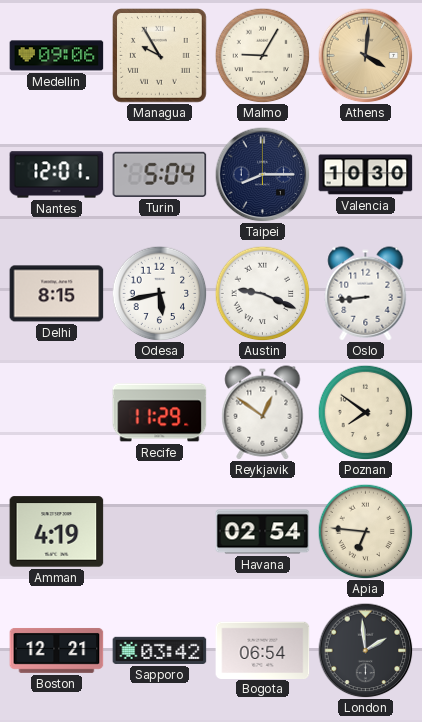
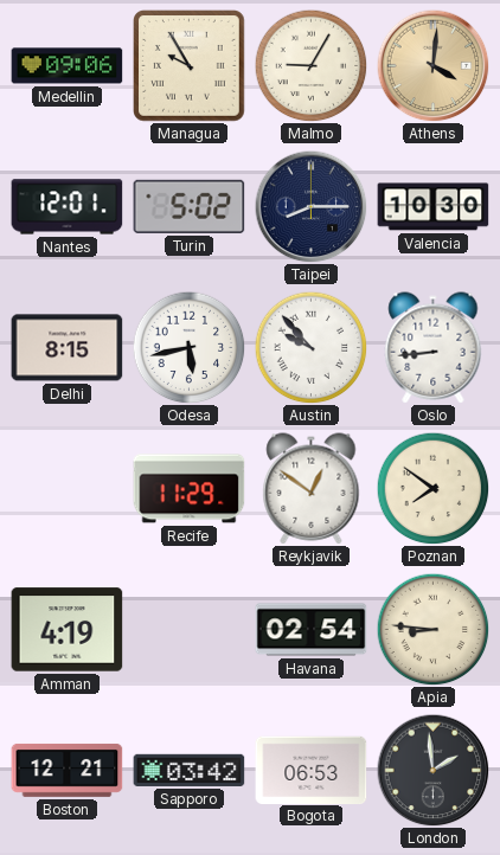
Turin: 5:04 -> 5:02
Austin: 9:19 -> 9:53
Apia: 6:46 -> 8:46
Bogota: 06:54 -> 06:53
